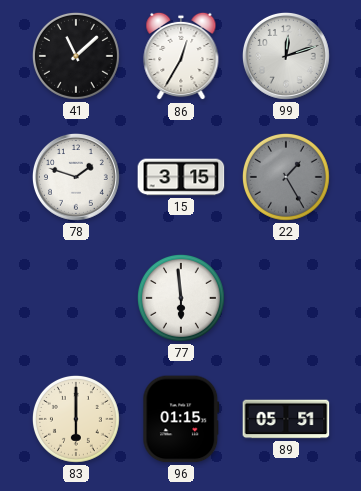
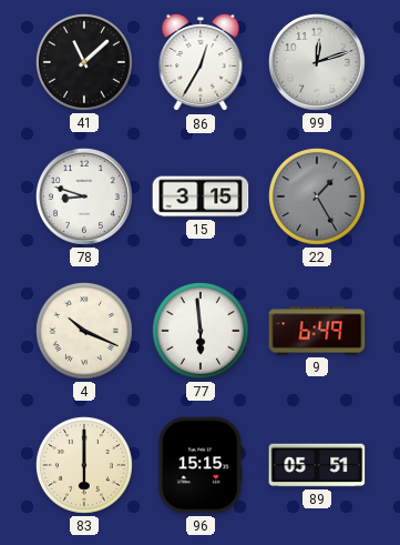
78: 1:48 -> 8:48
4: none -> 10:19
9: none -> 6:49
96: 01:15 -> 15:15
